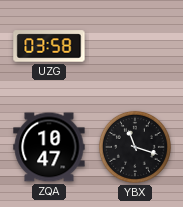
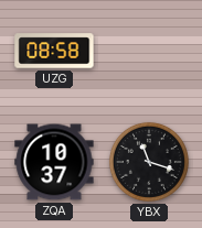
UZG: 03:58 -> 08:58
ZQA: 10:47 -> 10:37
